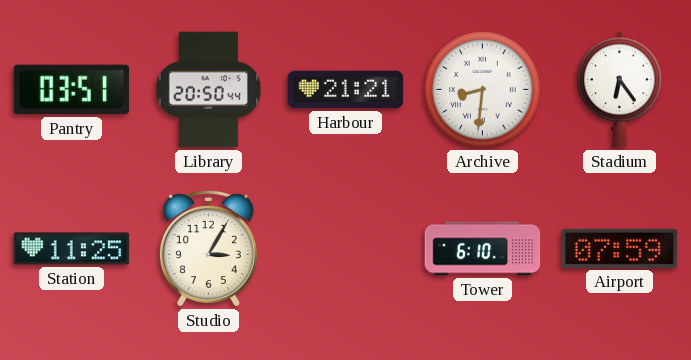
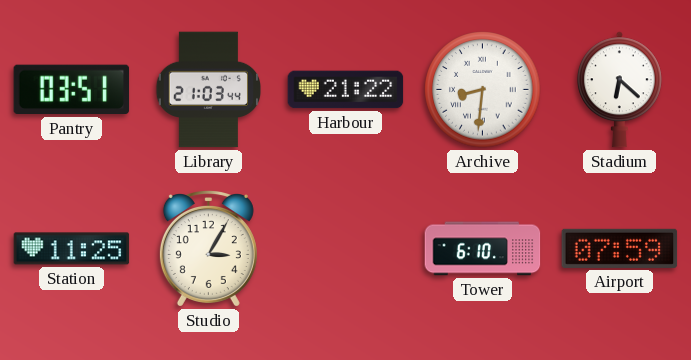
Library: 20:50 -> 21:03
Harbour: 21:21 -> 21:22
Stadium: 6:24 -> 6:22
